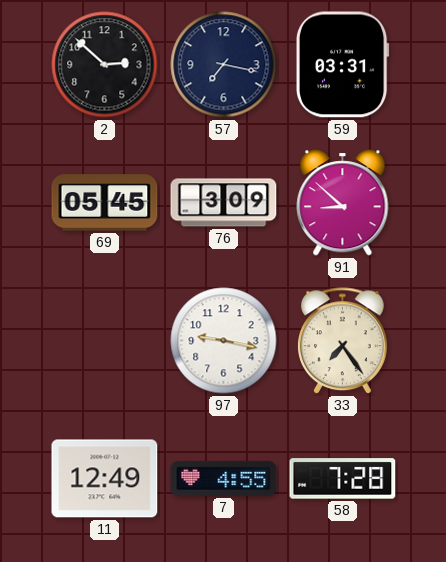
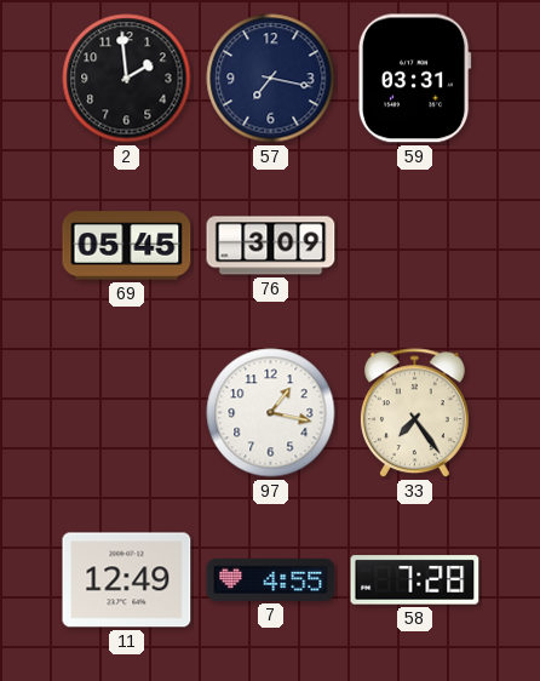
2: 2:52 -> 1:59
91: 8:52 -> none
97: 9:17 -> 1:17
